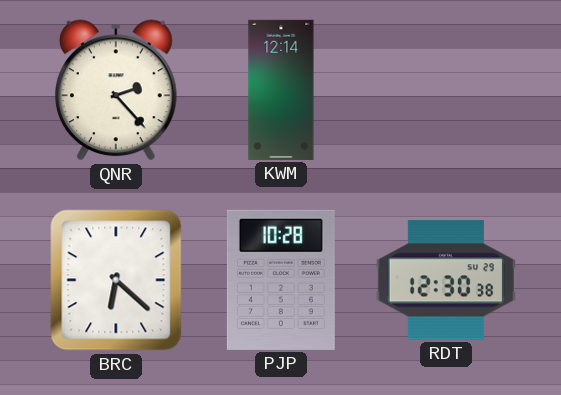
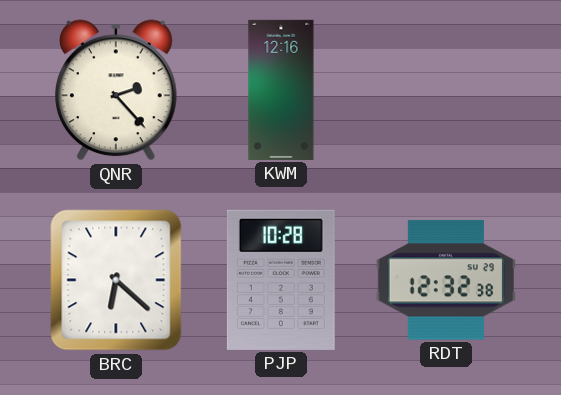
KWM: 12:14 -> 12:16
RDT: 12:30 -> 12:32
